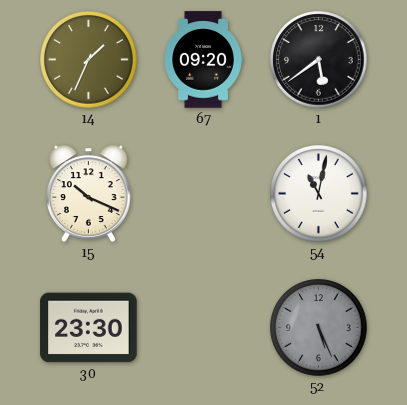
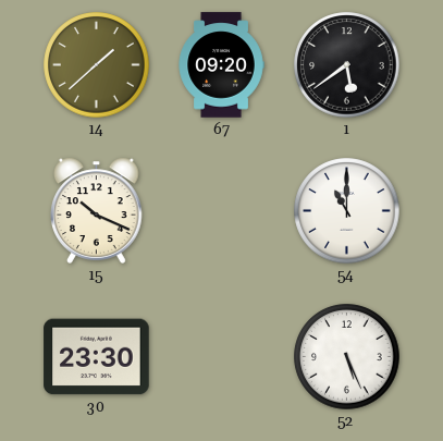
14: 1:34 -> 1:38
54: 11:02 -> 11:00
52 dial: grey -> white
